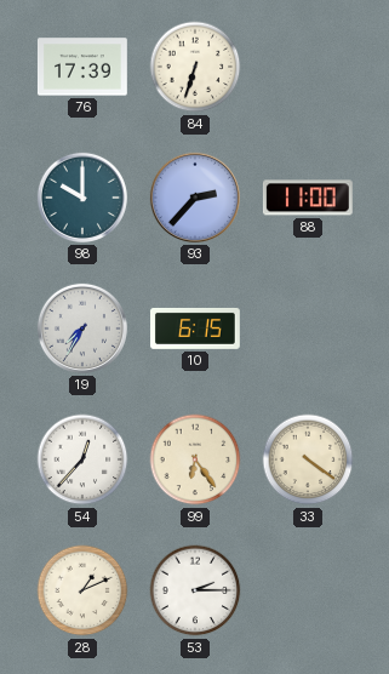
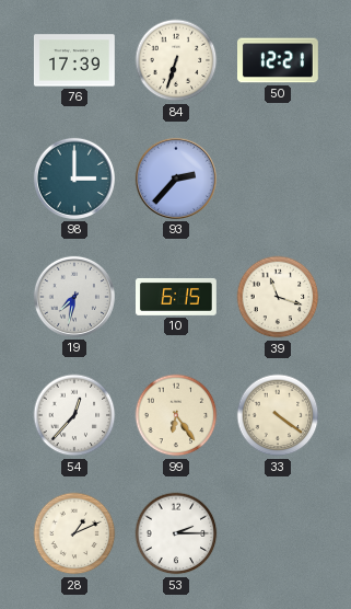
50: none -> 12:21
98: 10:00 -> 3:00
88: 11:00 -> none
19: 7:35 -> 7:32
39: none -> 11:18
